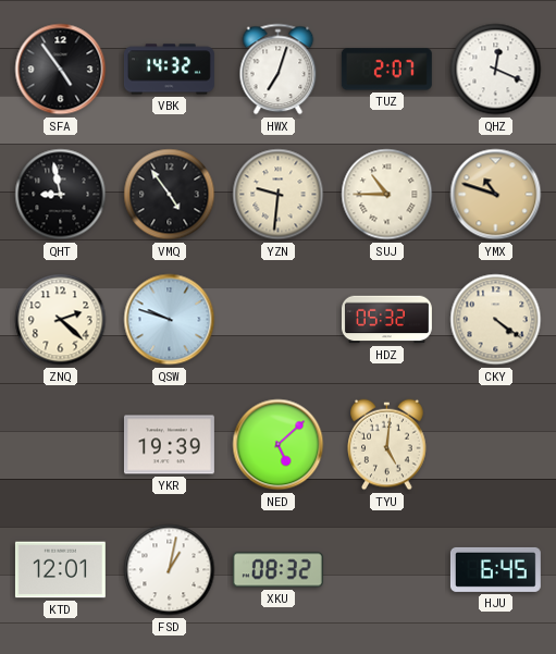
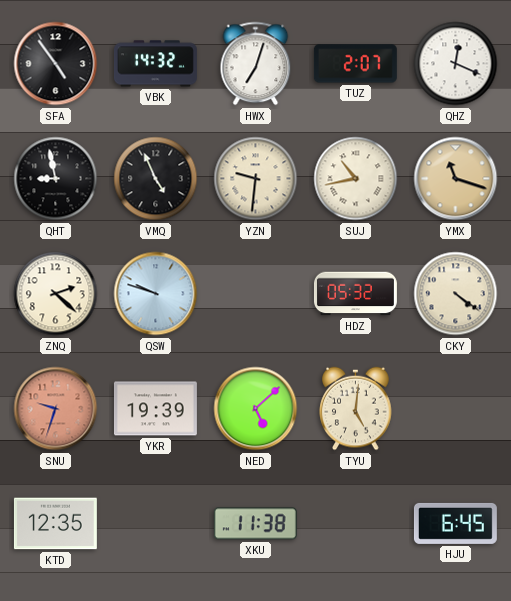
VMQ: 4:54 -> 4:56
SUJ: 10:45 -> 10:43
YMX: 10:48 -> 11:18
SNU: none -> 9:33
KTD: 12:01 -> 12:35
FSD: 1:02 -> none
XKU: 08:32 -> 11:38
